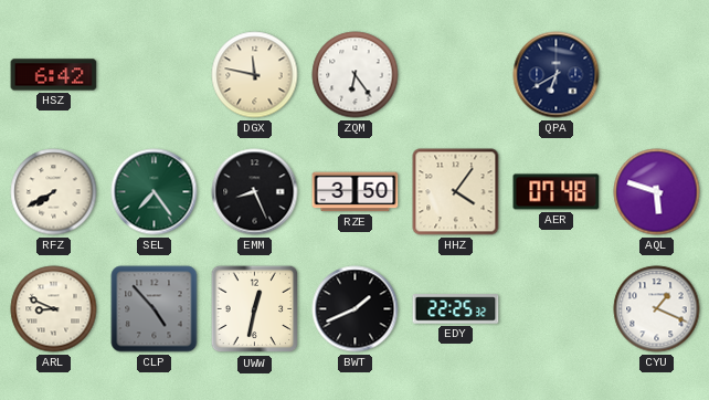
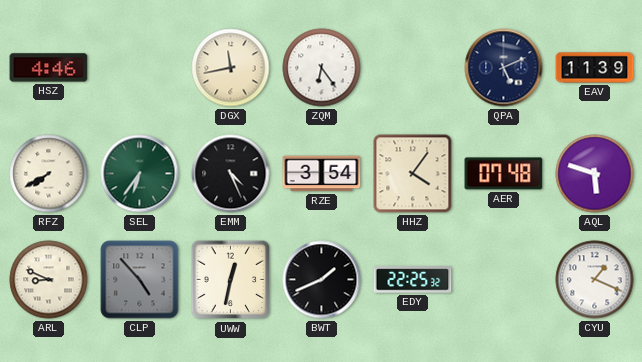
HSZ: 6:42 -> 4:46
DGX: 11:47 -> 11:43
QPA: 6:40 -> 5:11
EAV: none -> 11:39
SEL: 7:24 -> 6:36
EMM: 8:26 -> 4:26
RZE: 3:50 -> 3:54
